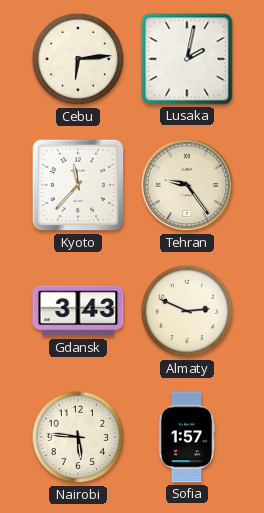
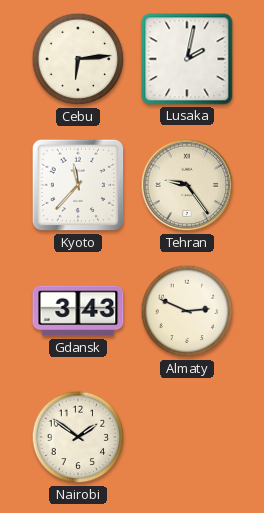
Nairobi: 5:46 -> 1:51
Sofia: 1:57 -> none
